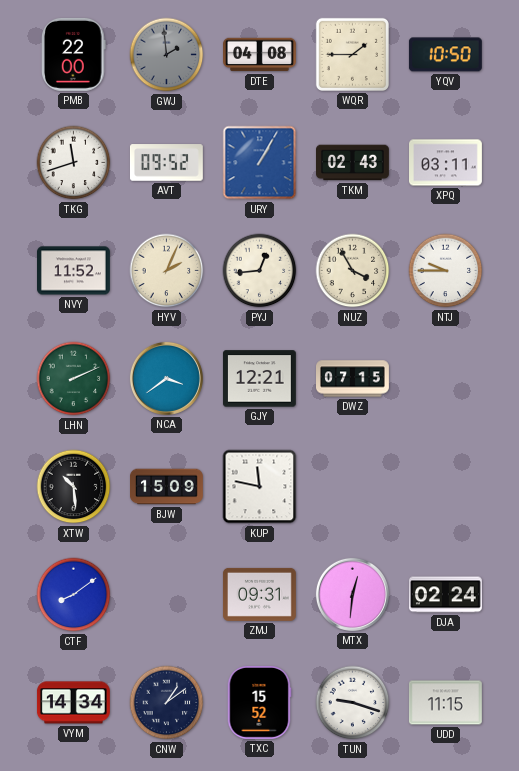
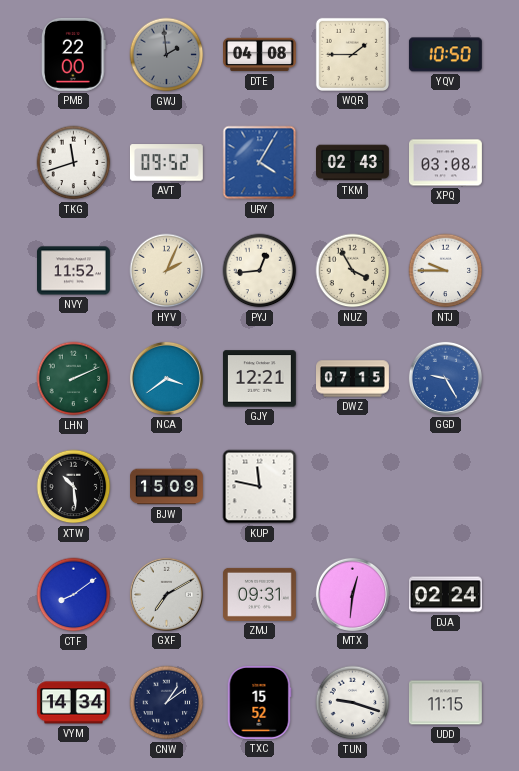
URY: 1:05 -> 4:05
XPQ: 03:11 -> 03:08
GGD: none -> 9:25
GXF: none -> 7:10
